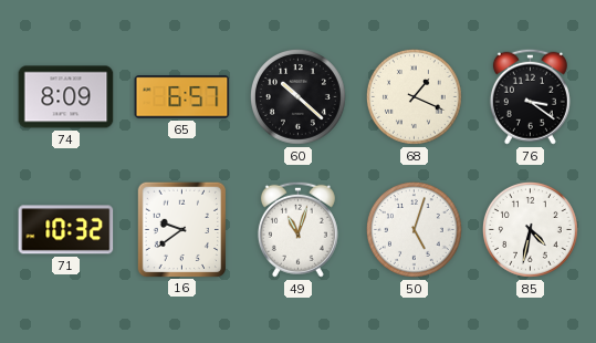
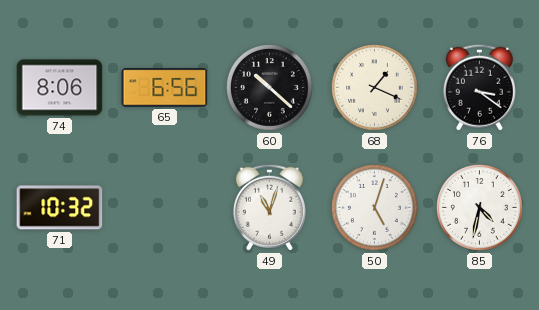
74: 8:09 -> 8:06
65: 6:57 -> 6:56
16: 9:39 -> none
